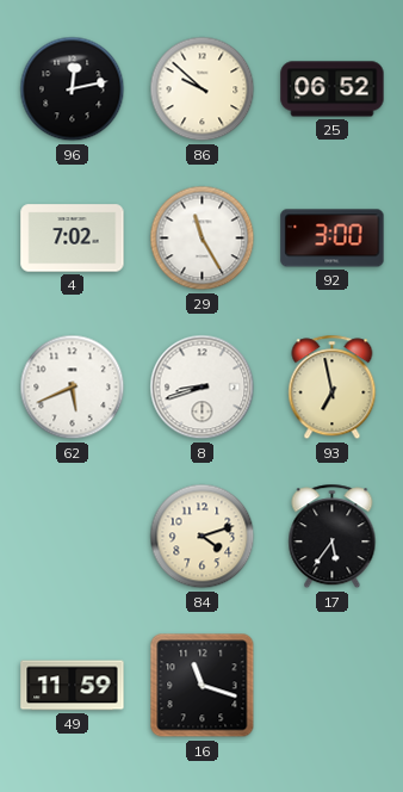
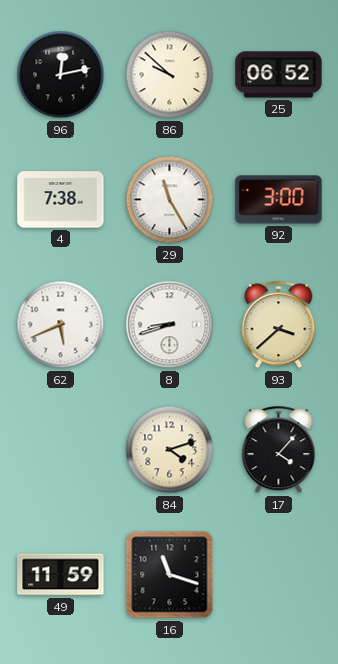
4: 7:02 -> 7:38
93: 6:58 -> 3:38
17: 5:36 -> 4:07
